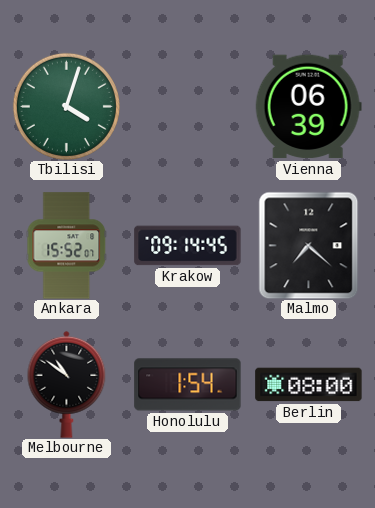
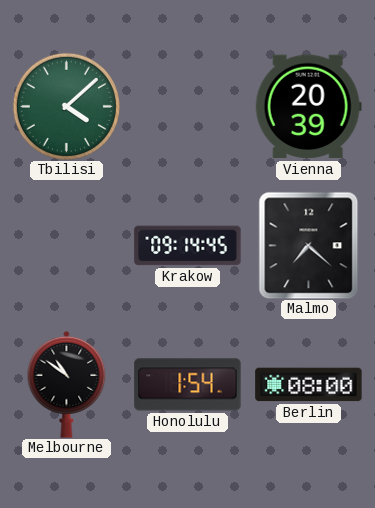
Tbilisi: 4:03 -> 4:08
Vienna: 06:39 -> 20:39
Ankara: 15:52 -> none
